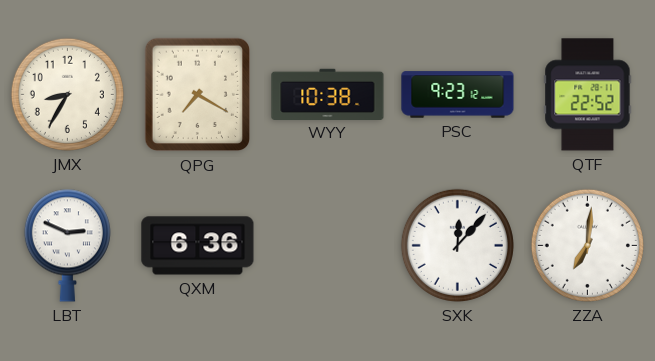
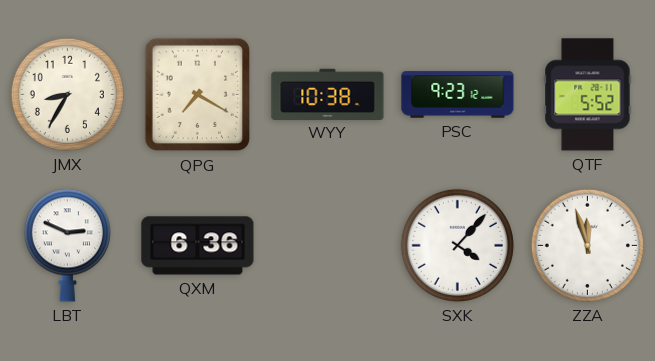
QTF: 22:52 -> 5:52
SXK: 12:07 -> 4:07
ZZA: 7:01 -> 11:57
